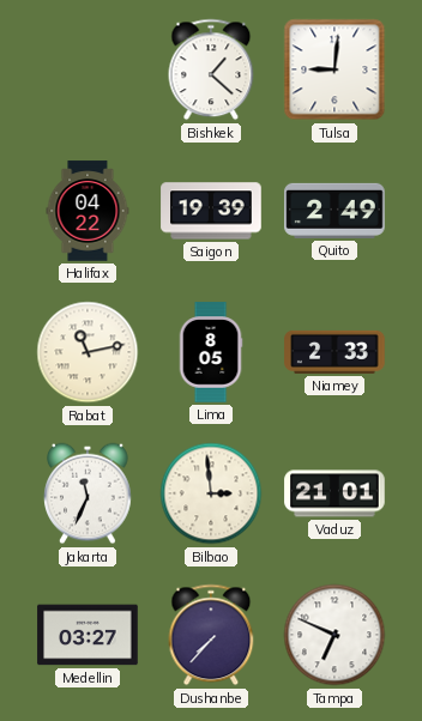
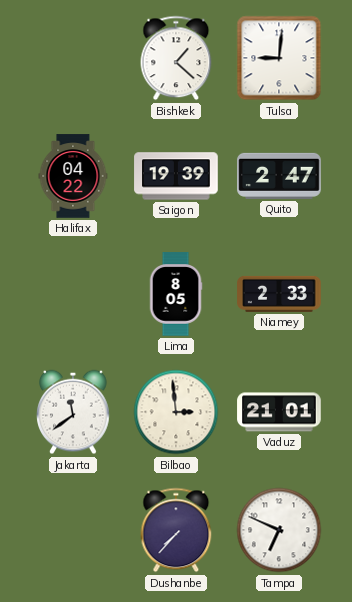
Quito: 2:49 -> 2:47
Rabat: 11:13 -> none
Jakarta: 11:34 -> 11:39
Medellin: 03:27 -> none
